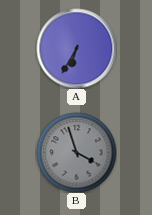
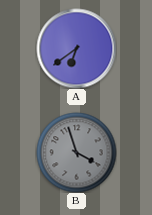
A: 6:35 -> 6:39
